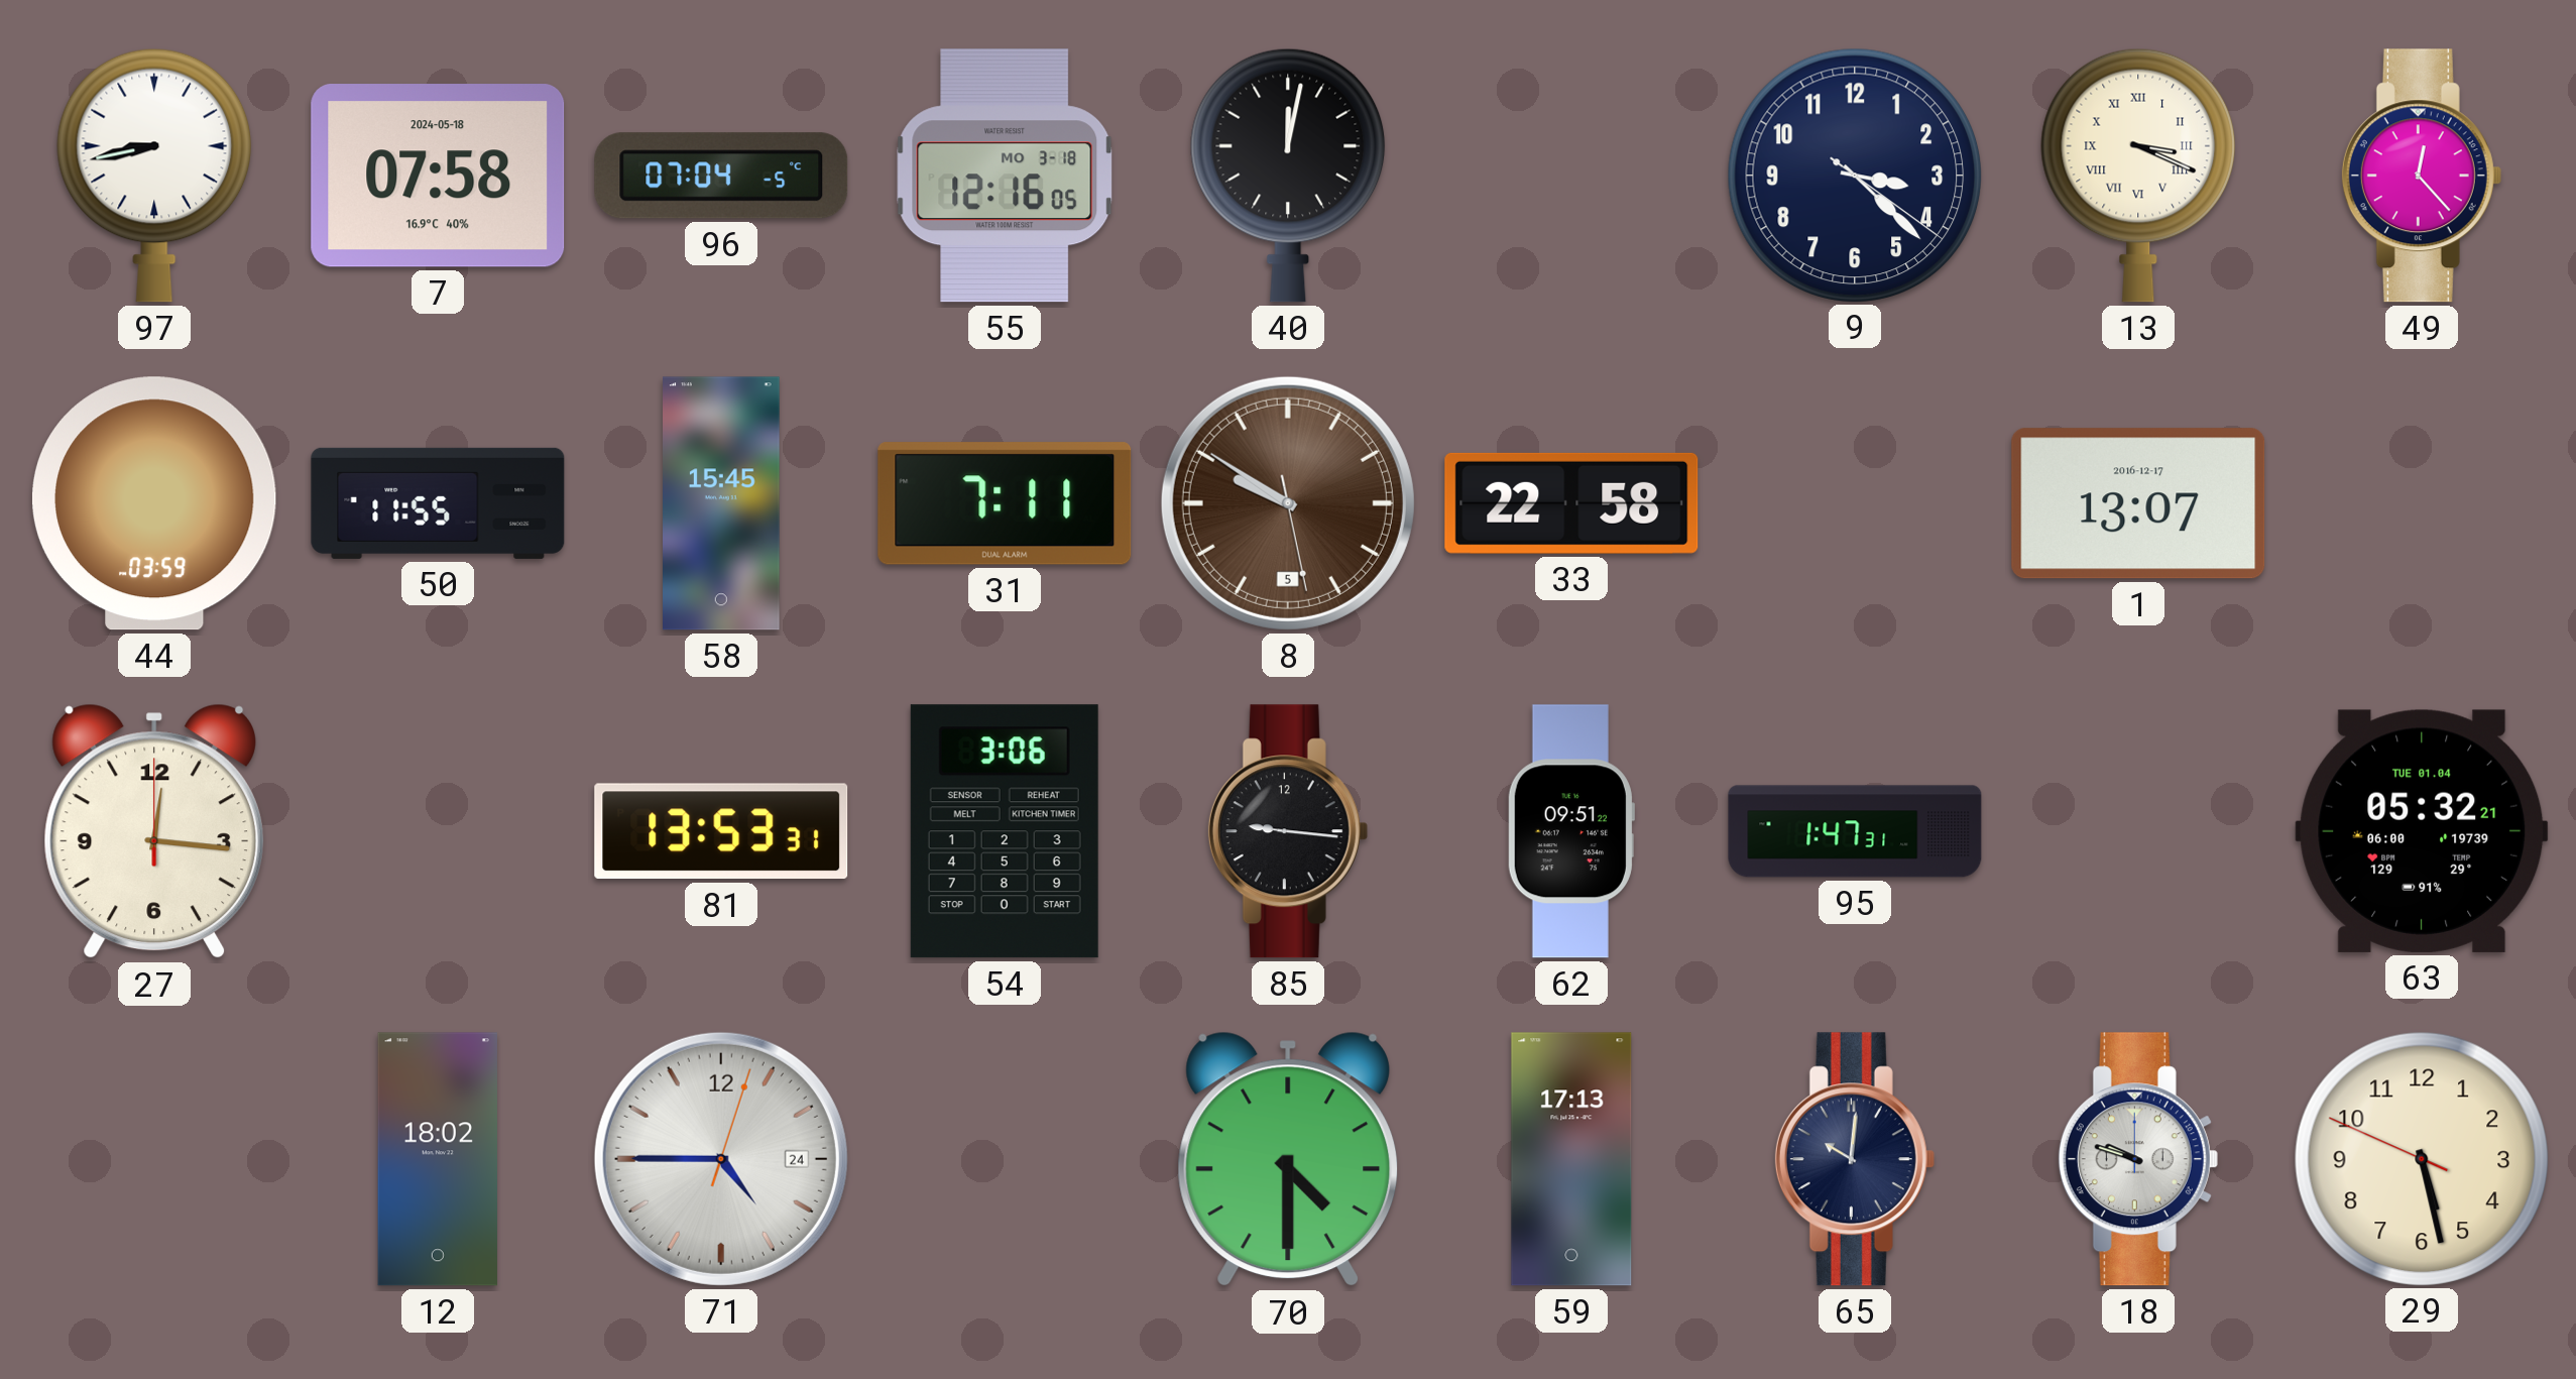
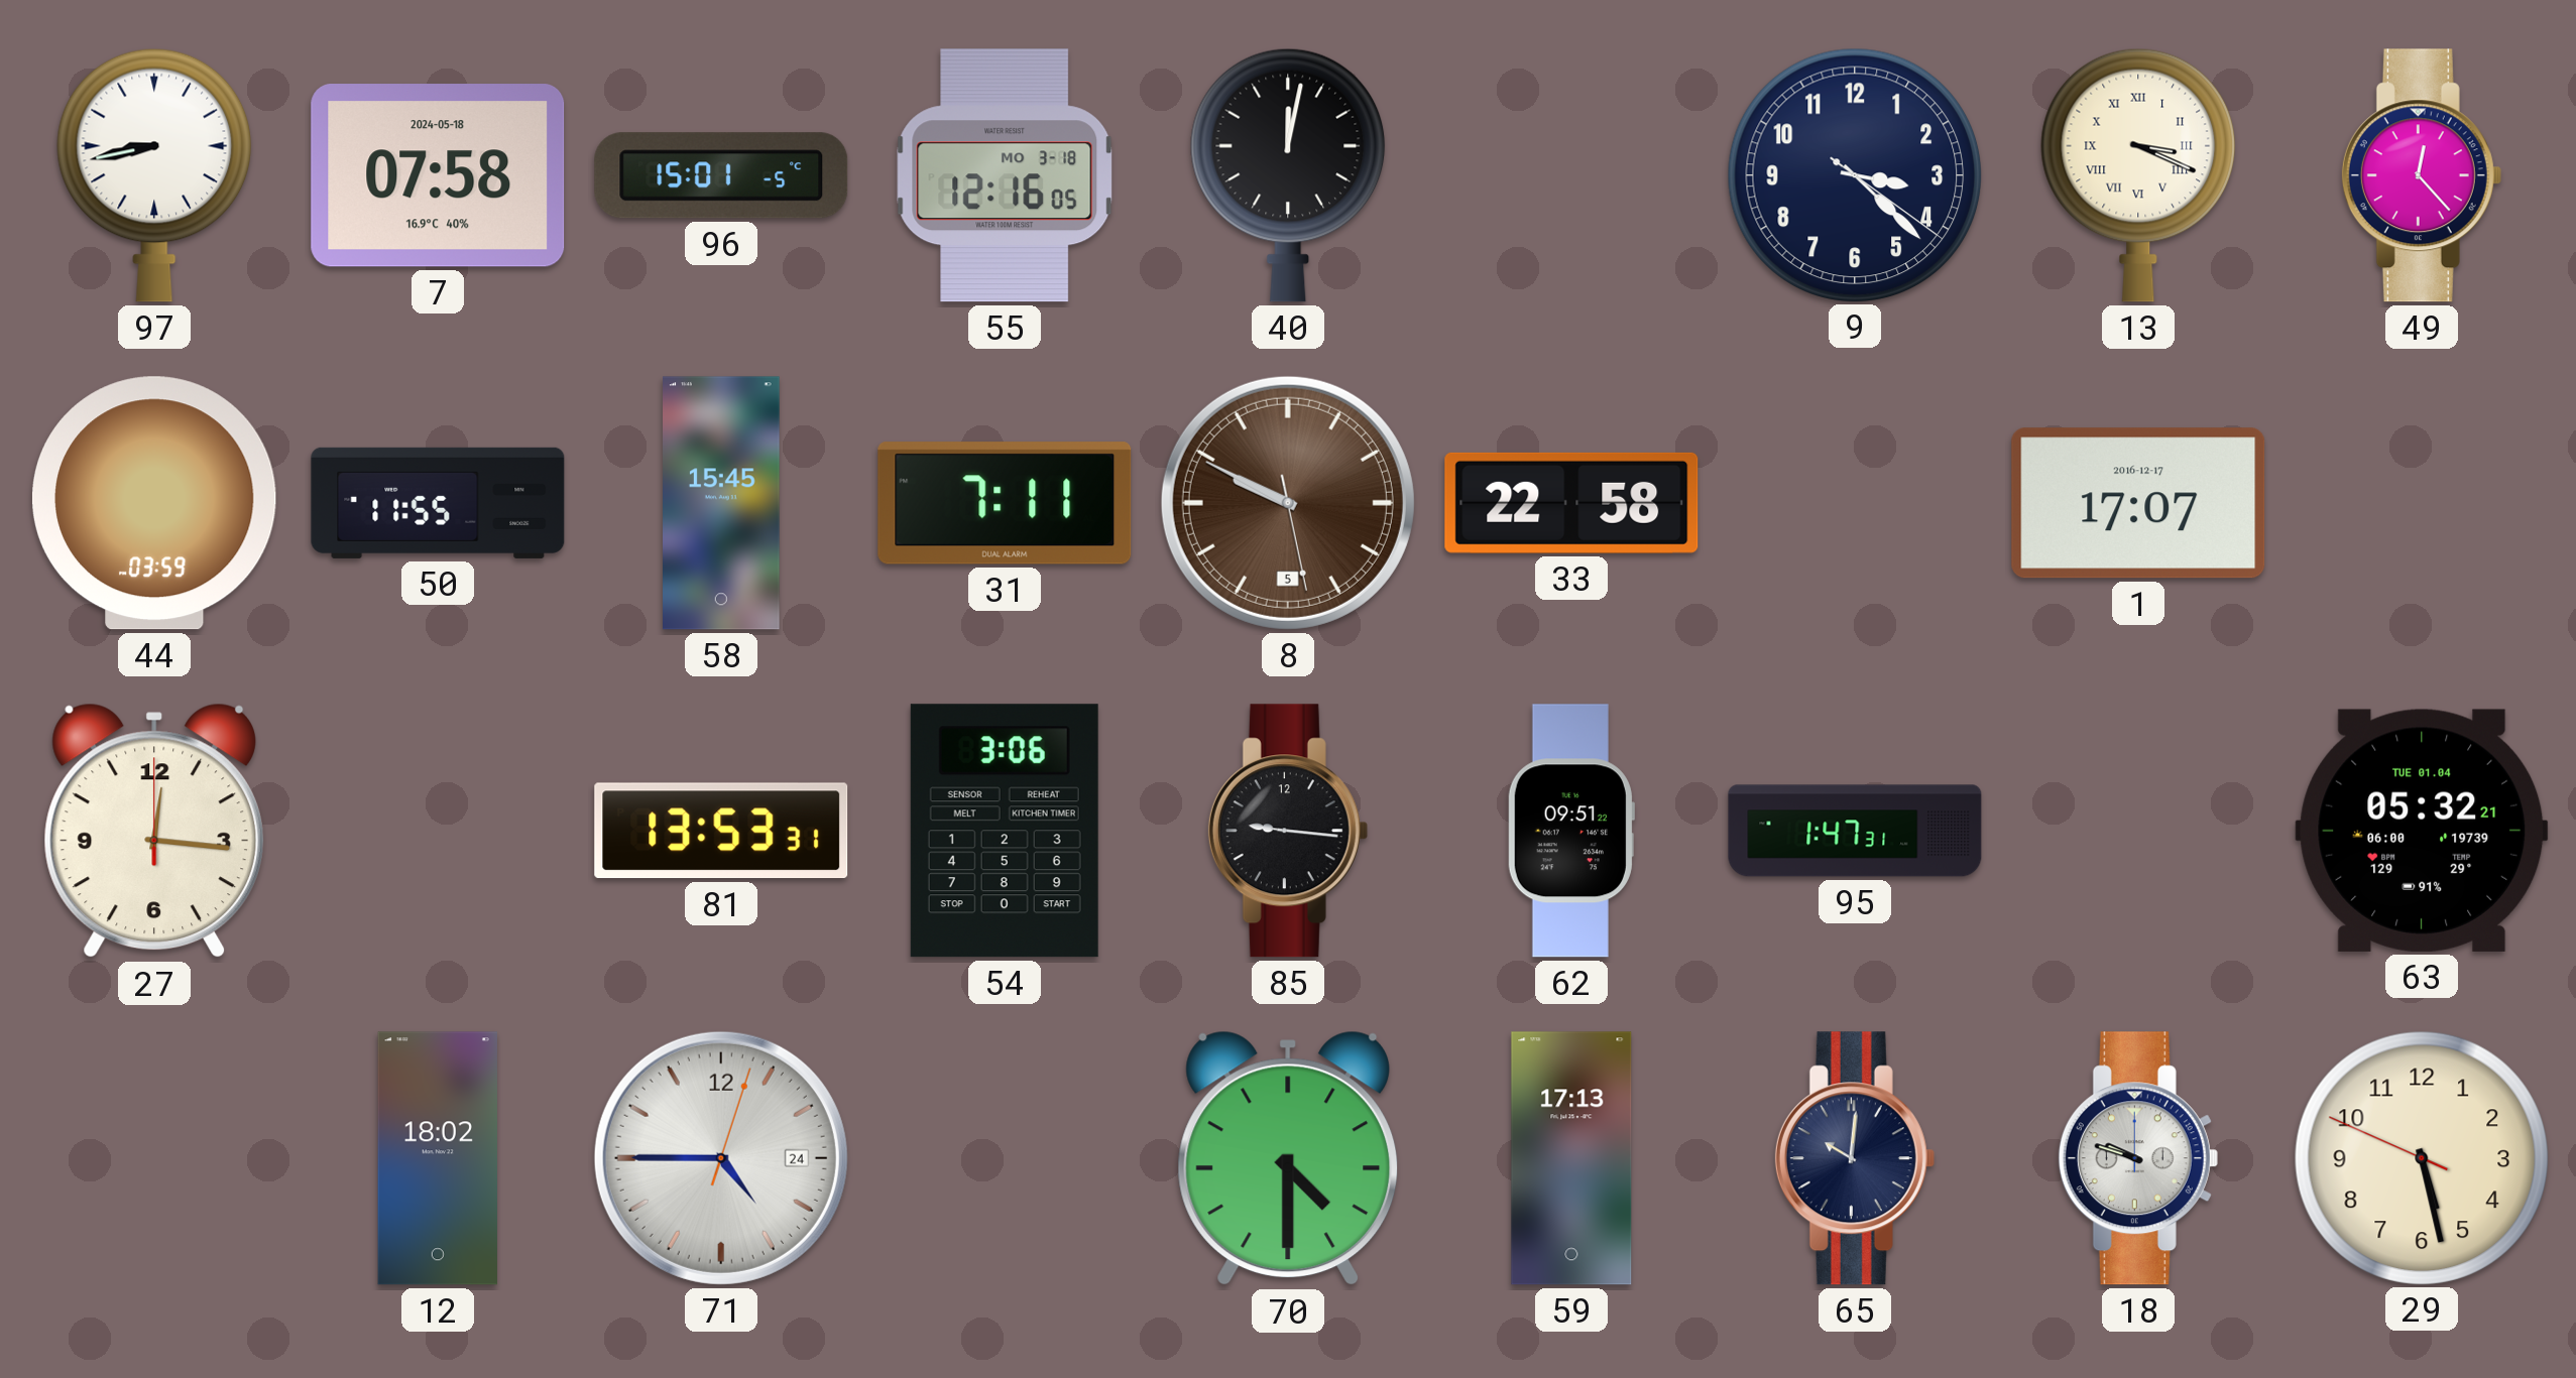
96: 07:04 -> 15:01
8: 9:50 -> 9:49
1: 13:07 -> 17:07
